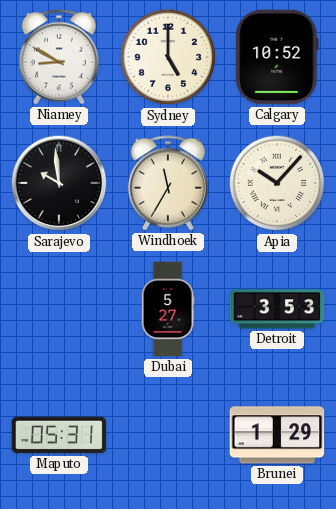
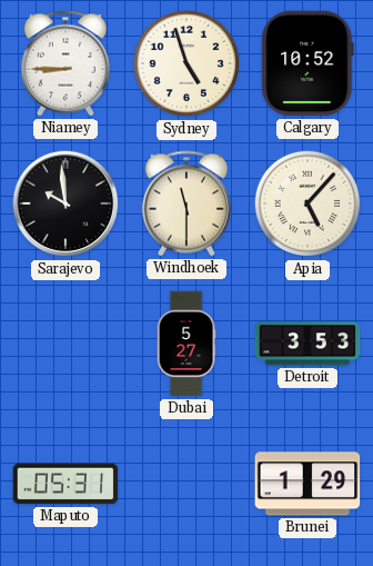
Niamey: 8:50 -> 8:45
Sydney: 5:00 -> 4:57
Windhoek: 11:35 -> 11:30
Apia: 10:07 -> 5:07
